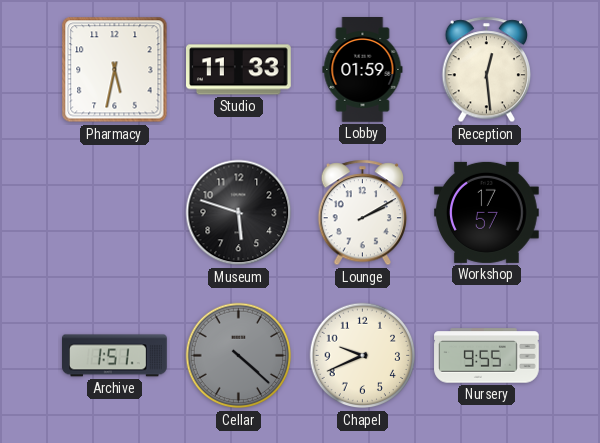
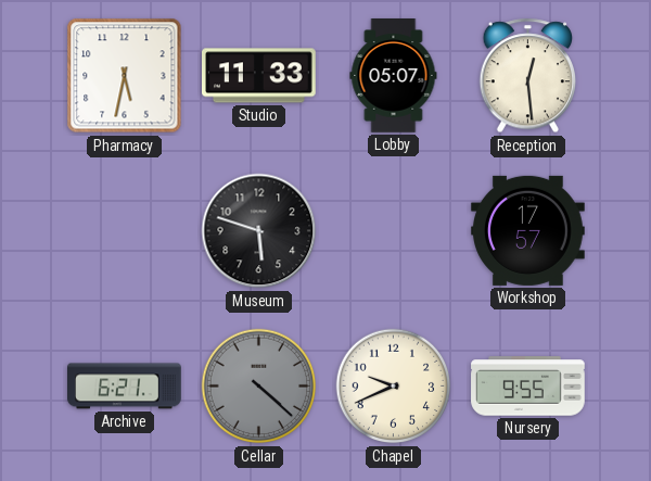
Lobby: 01:59 -> 05:07
Lounge: 2:10 -> none
Archive: 1:51 -> 6:21
